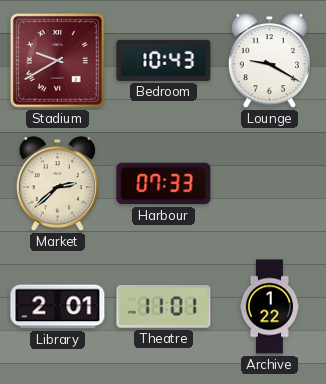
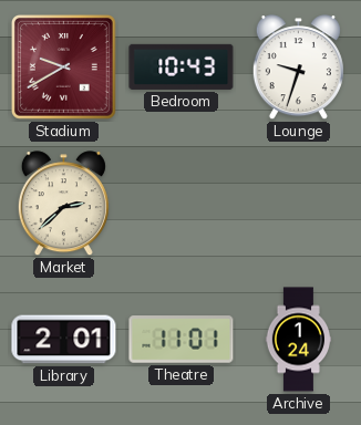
Lounge: 9:20 -> 9:33
Harbour: 07:33 -> none
Archive: 1:22 -> 1:24
